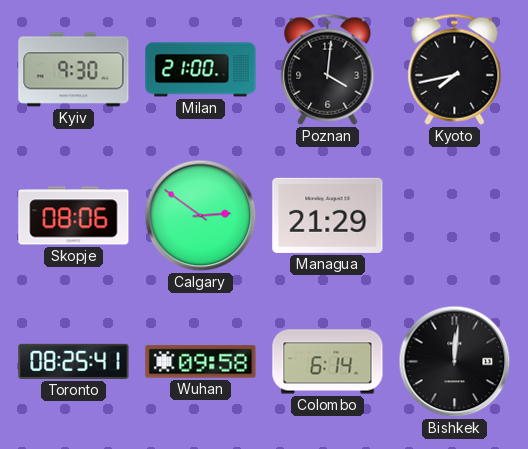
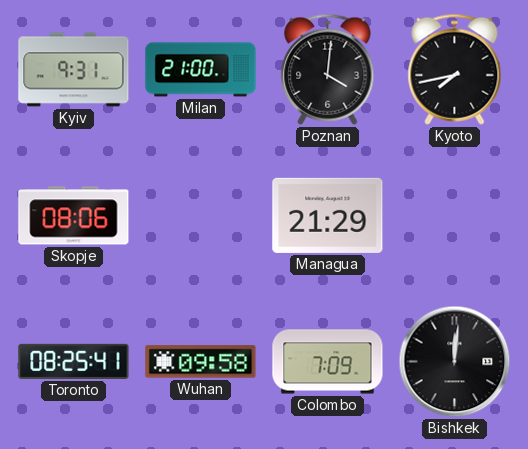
Kyiv: 9:30 -> 9:31
Calgary: 2:51 -> none
Colombo: 6:14 -> 7:09
